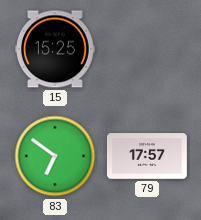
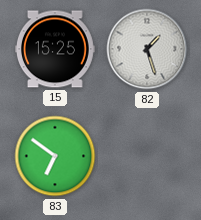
82: none -> 1:27
79: 17:57 -> none
